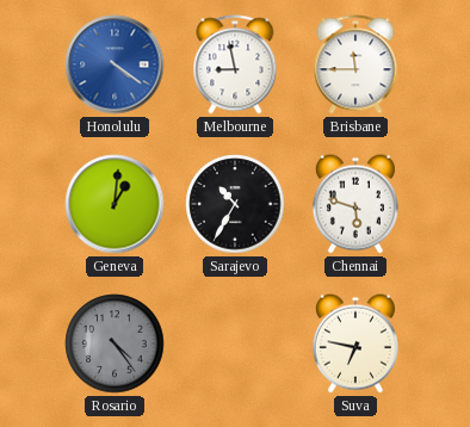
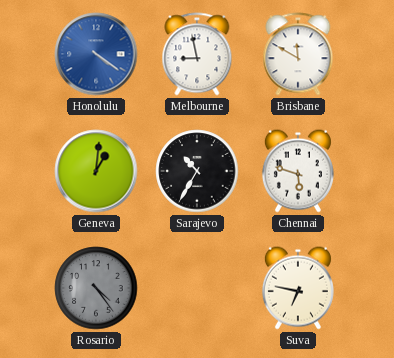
Brisbane: 11:45 -> 11:50
